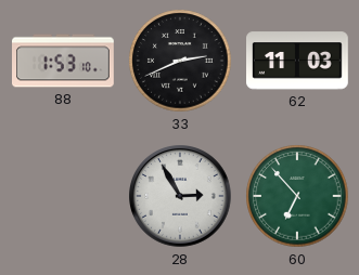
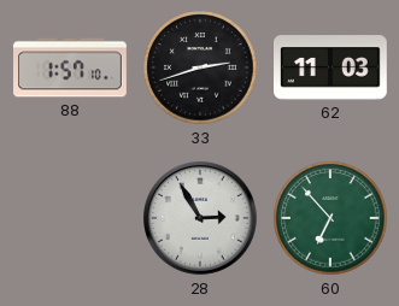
88: 1:53 -> 1:57
33: 2:41 -> 2:42
